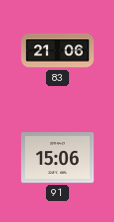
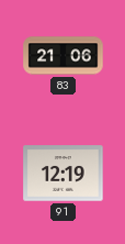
91: 15:06 -> 12:19
